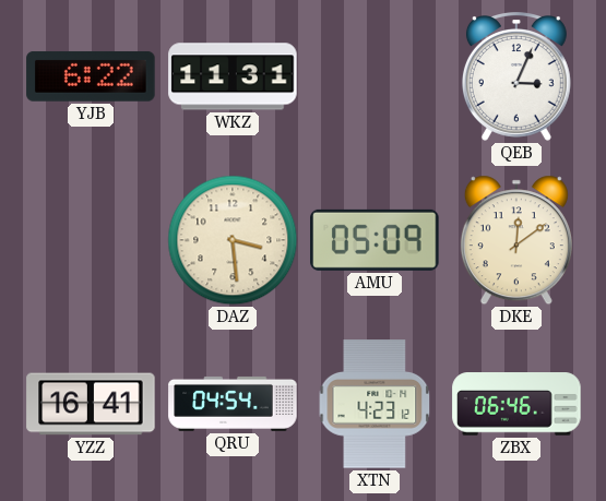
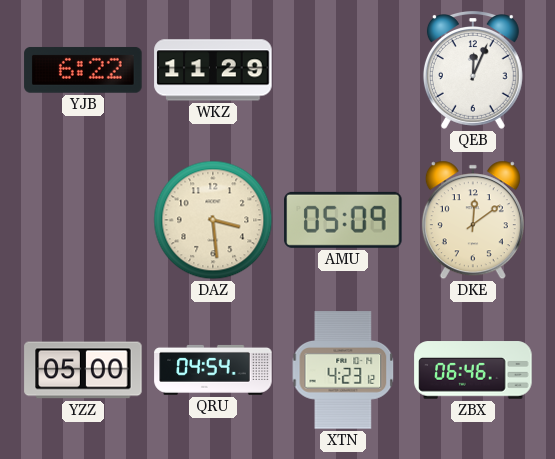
WKZ: 11:31 -> 11:29
QEB: 3:04 -> 12:04
YZZ: 16:41 -> 05:00
